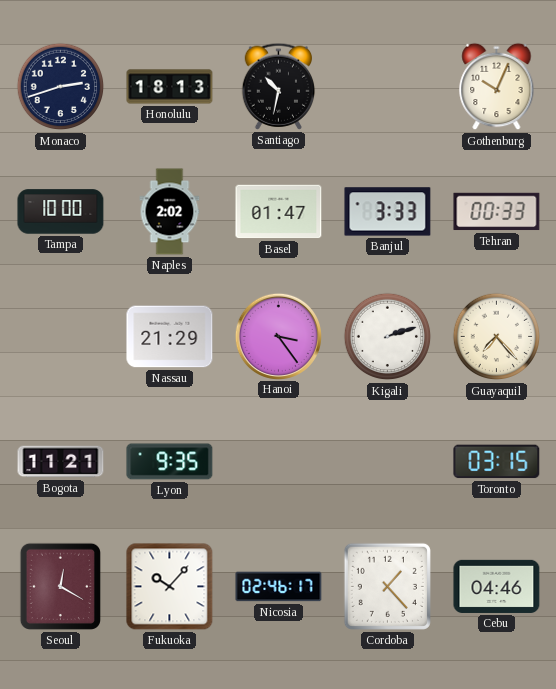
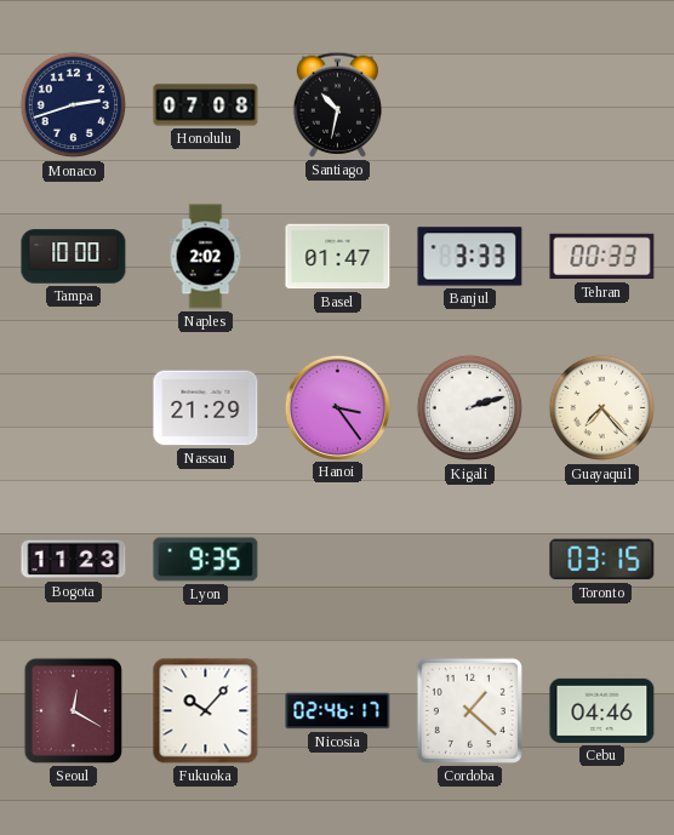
Honolulu: 18:13 -> 07:08
Gothenburg: 10:04 -> none
Bogota: 11:21 -> 11:23
Cordoba: 1:23 -> 1:22
